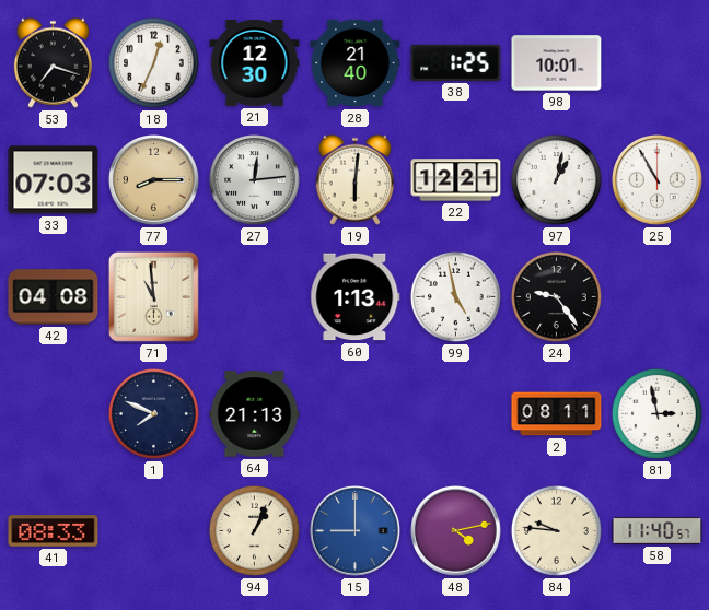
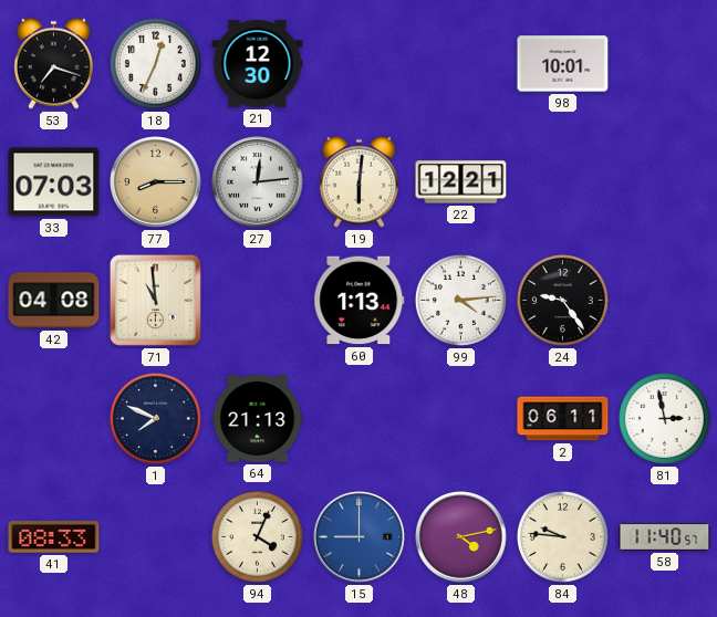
28: 21:40 -> none
38: 1:25 -> none
97: 1:02 -> none
25: 10:55 -> none
99: 4:58 -> 4:14
2: 08:11 -> 06:11
94: 1:04 -> 4:04
